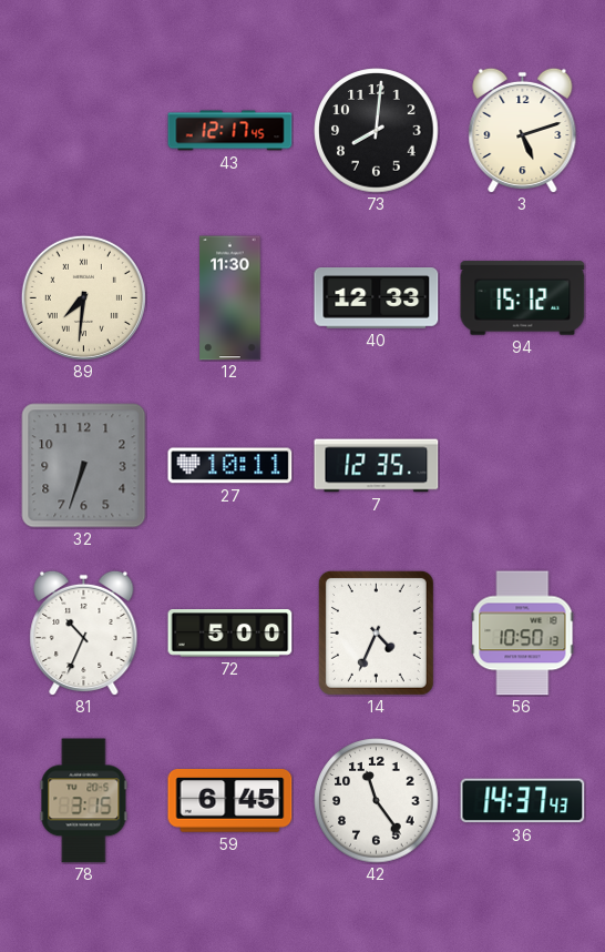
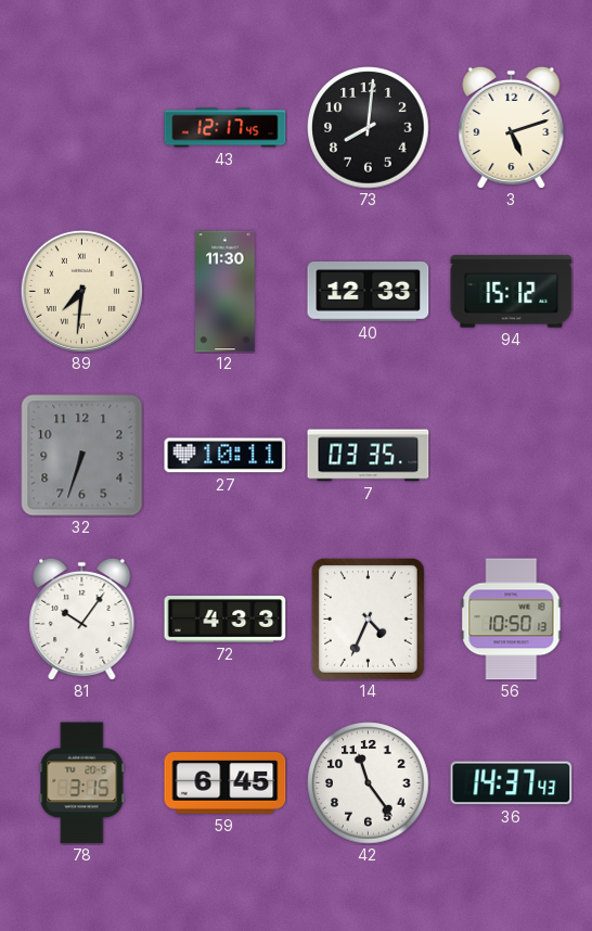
7: 12:35 -> 03:35
81: 10:34 -> 10:06
72: 5:00 -> 4:33
